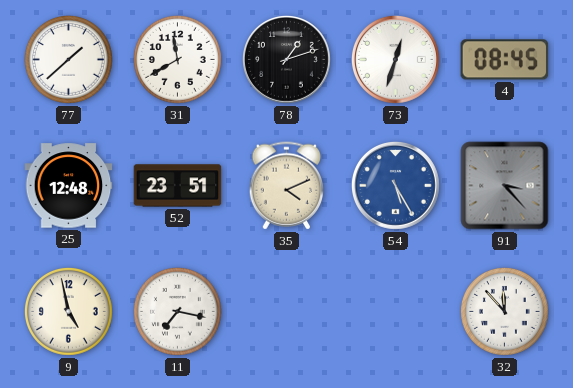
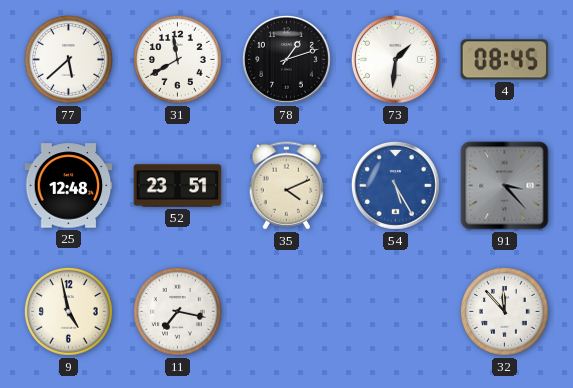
77: 1:38 -> 5:38
73: 12:33 -> 1:31
